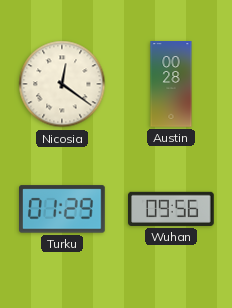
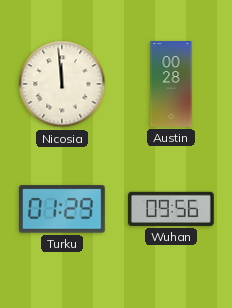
Nicosia: 12:21 -> 11:59
